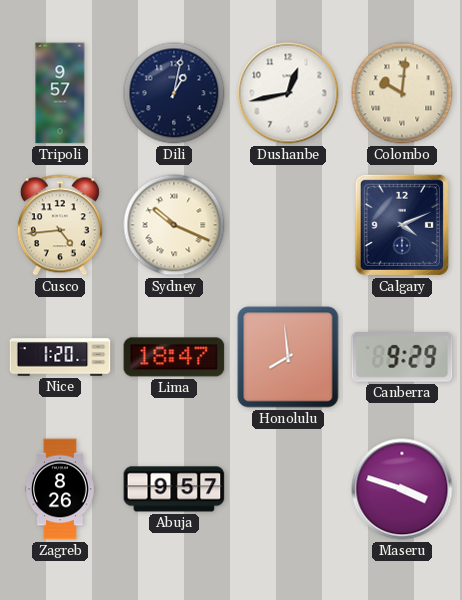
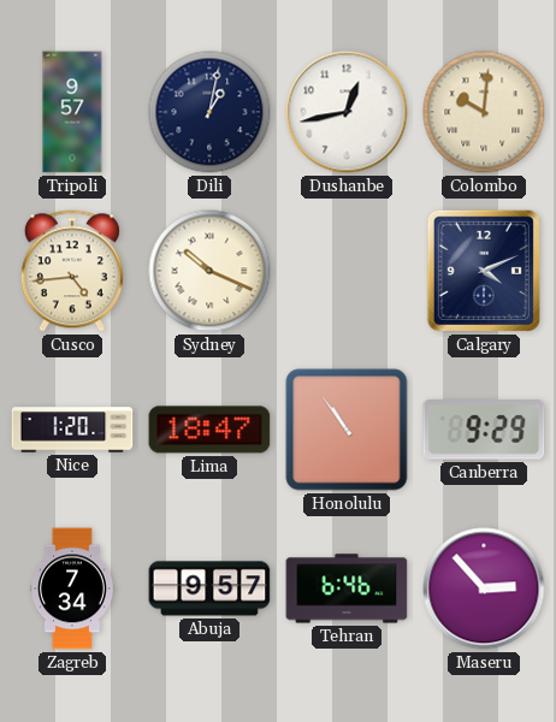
Honolulu: 7:59 -> 10:54
Zagreb: 8:26 -> 7:34
Tehran: none -> 6:46
Maseru: 3:48 -> 2:53
